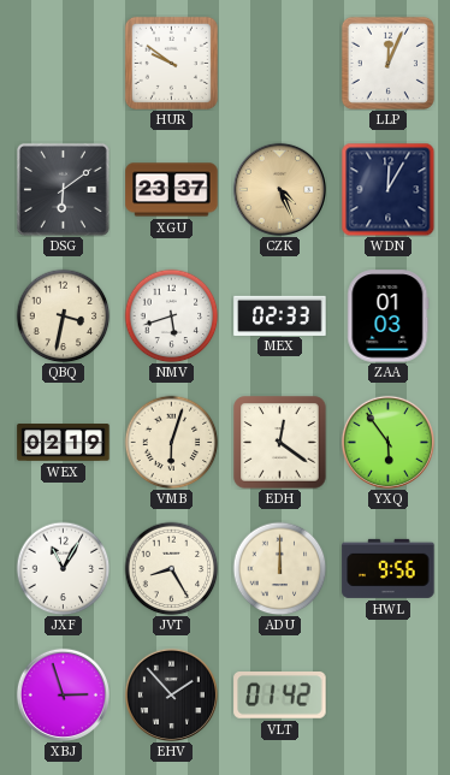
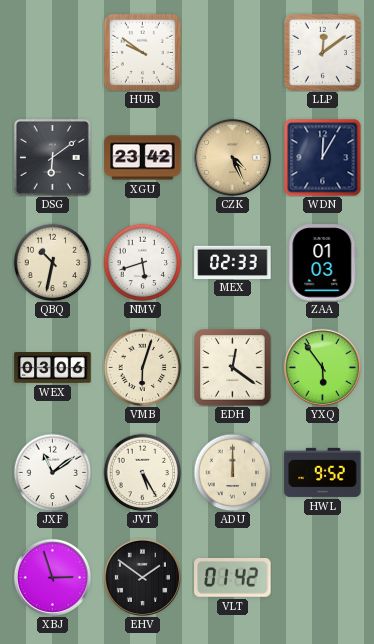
LLP: 12:04 -> 12:09
XGU: 23:37 -> 23:42
QBQ: 3:32 -> 10:32
WEX: 02:19 -> 03:06
JXF: 11:05 -> 11:09
JVT: 8:25 -> 5:25
HWL: 9:56 -> 9:52
EHV: 1:53 -> 1:51
